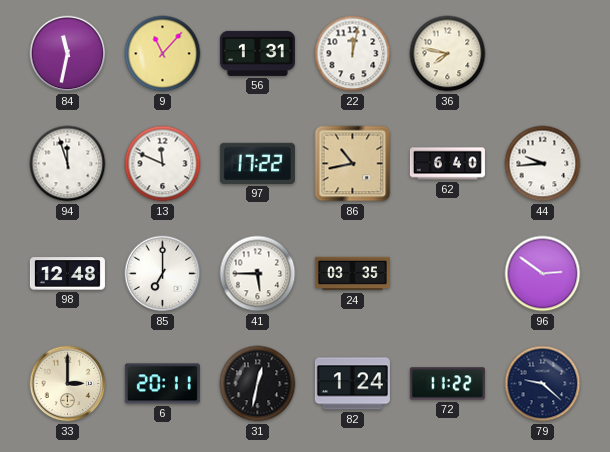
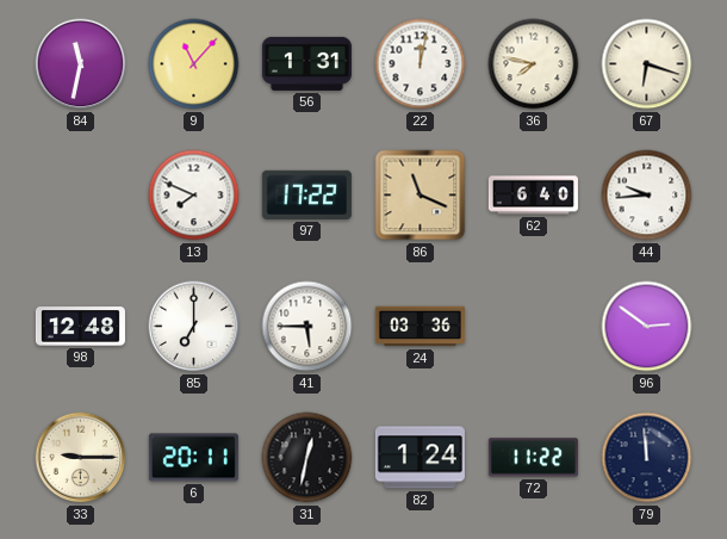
67: none -> 6:18
94: 11:57 -> none
13: 11:49 -> 7:49
86: 10:43 -> 11:19
24: 03:35 -> 03:36
33: 3:00 -> 9:15
79: 9:22 -> 11:59
